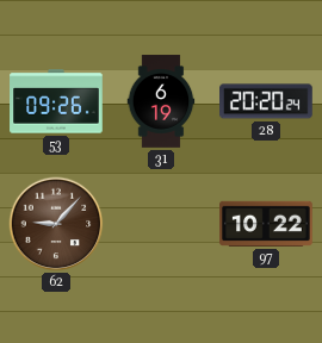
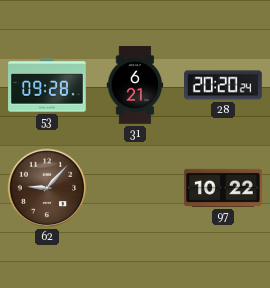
53: 09:26 -> 09:28
31: 6:19 -> 6:21
